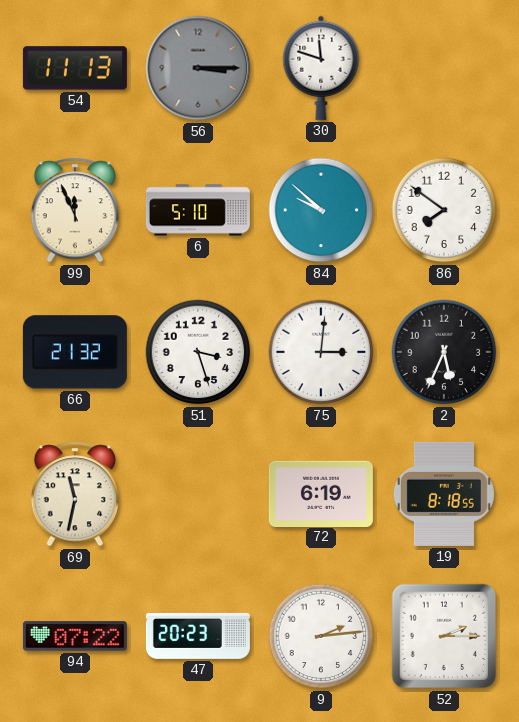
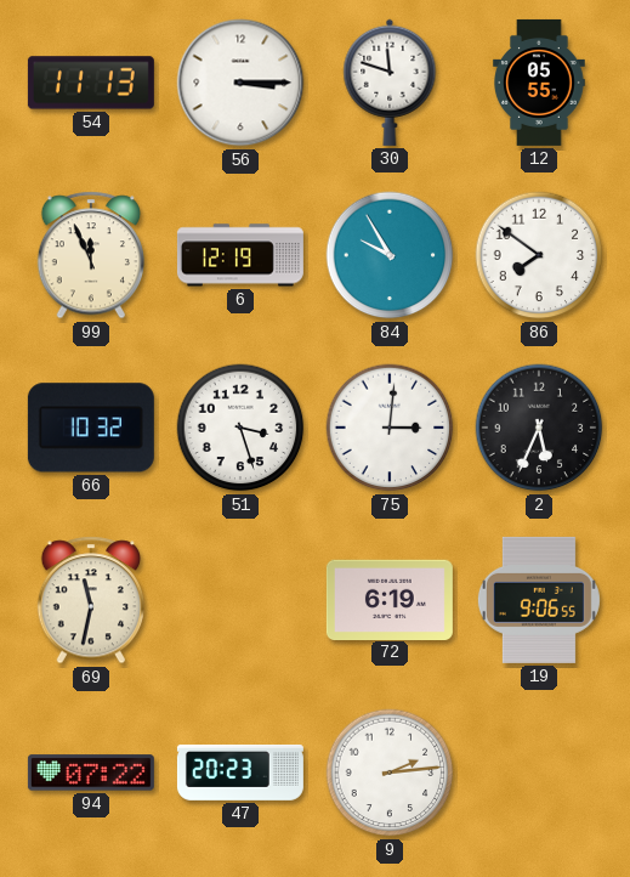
56 dial: grey -> white
12: none -> 05:55
6: 5:10 -> 12:19
84: 9:52 -> 9:55
66: 21:32 -> 10:32
19: 8:18 -> 9:06
52: 2:15 -> none
